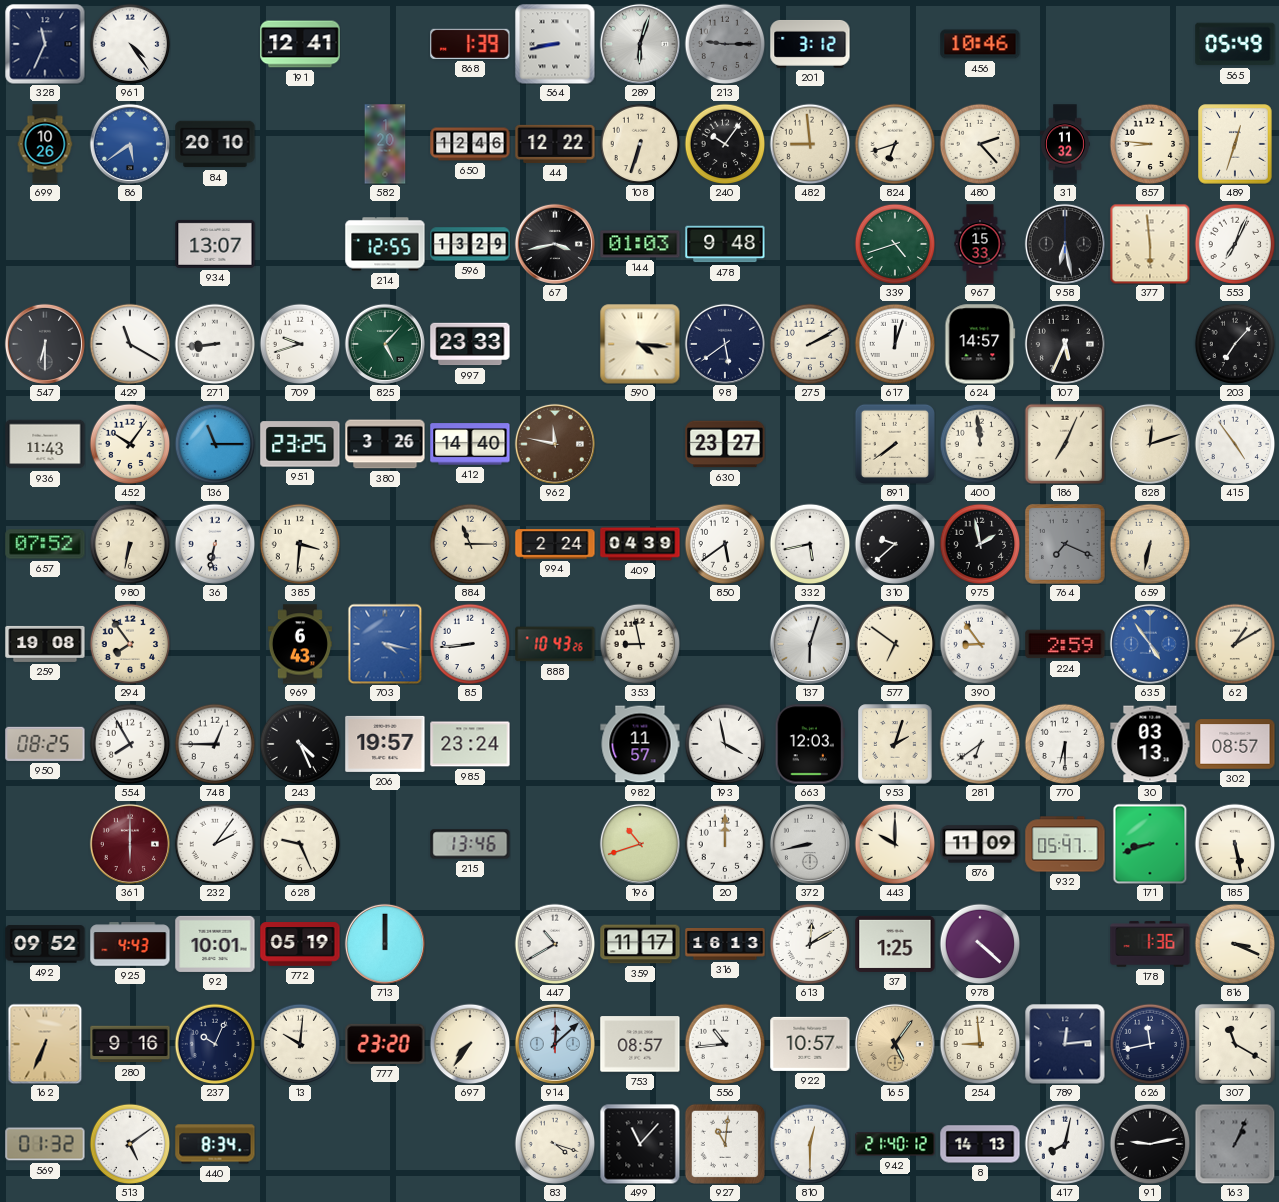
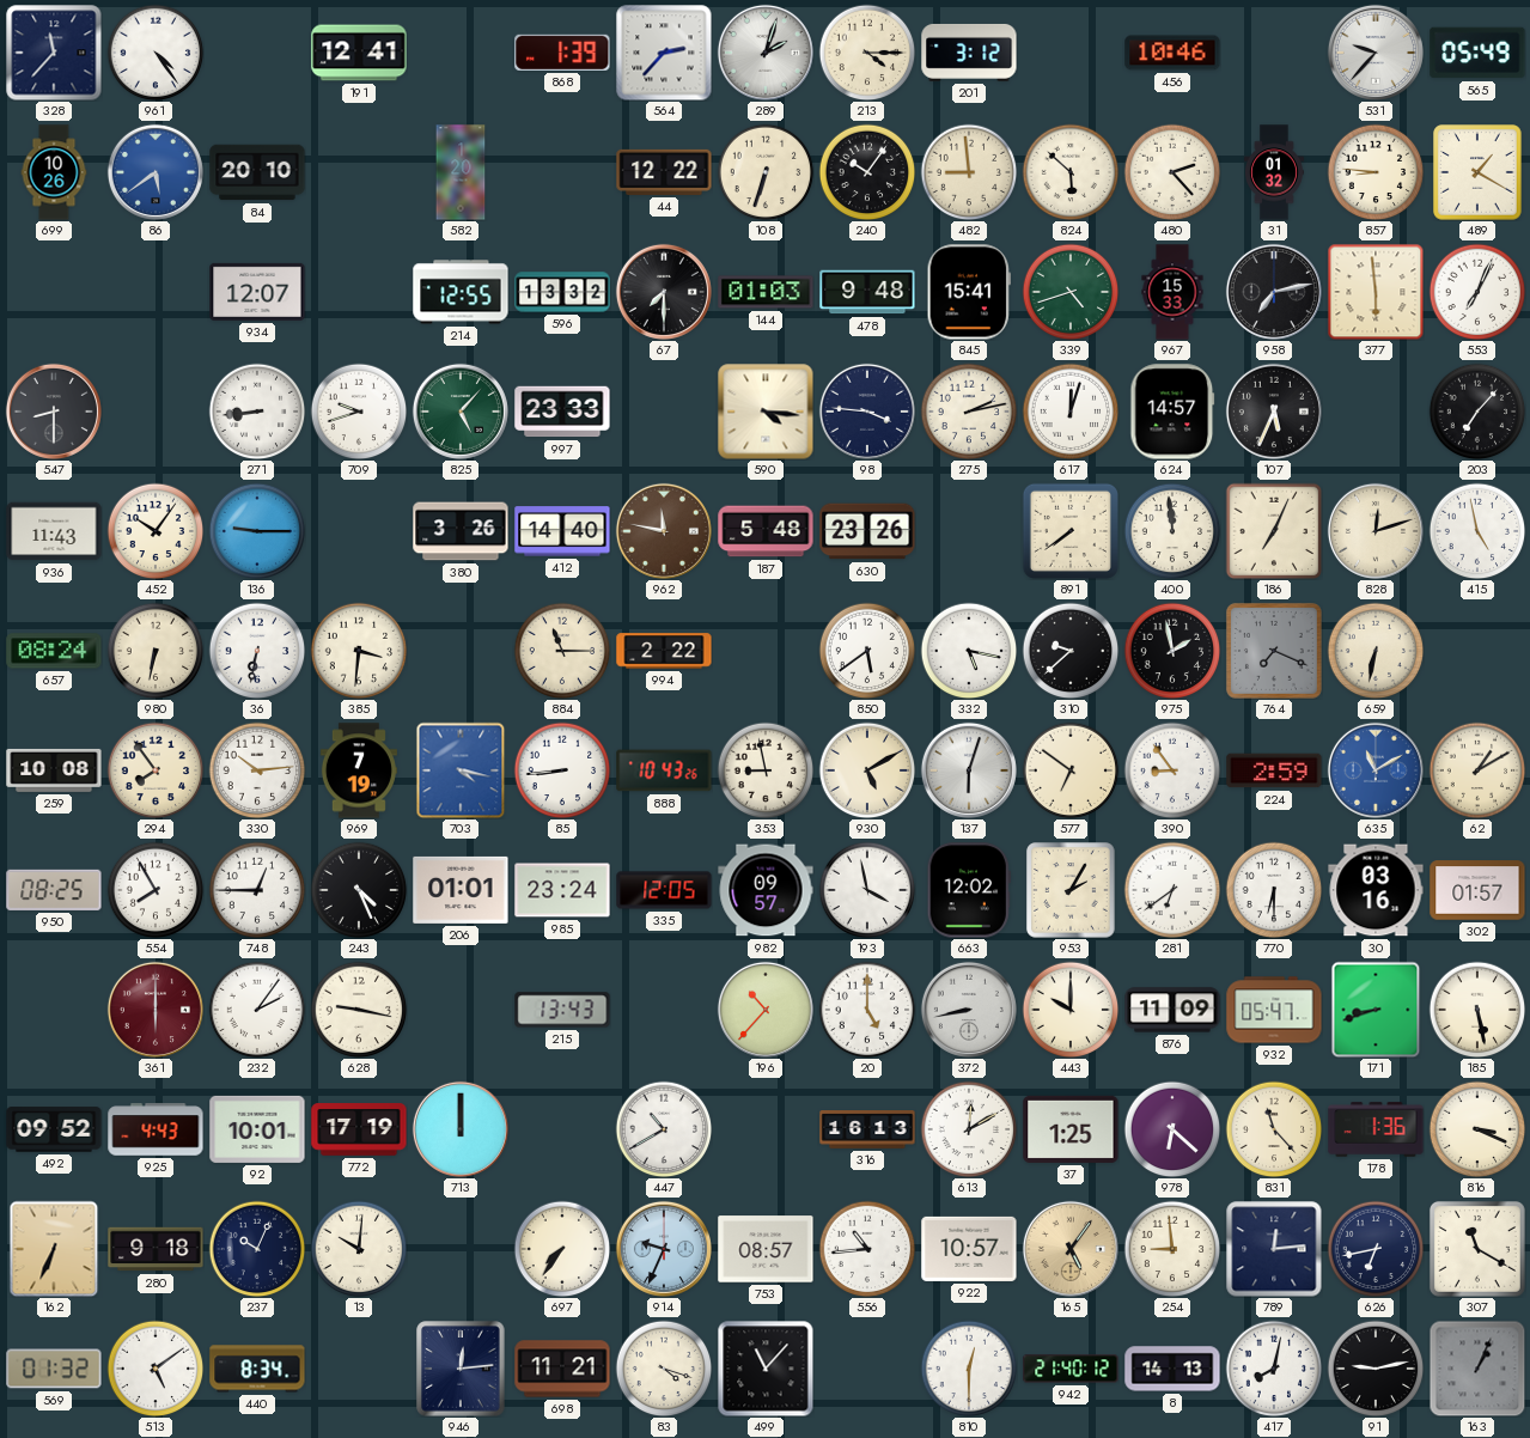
328: 11:34 -> 11:37
564: 8:43 -> 2:37
289: 6:03 -> 2:03
213: 9:15 -> 4:15
213 dial: grey -> cream
531: none -> 9:37
650: 12:46 -> none
824: 6:42 -> 5:52
31: 11:32 -> 01:32
489: 12:33 -> 1:20
934: 13:07 -> 12:07
596: 13:29 -> 13:32
67: 3:43 -> 7:30
845: none -> 15:41
958: 6:28 -> 7:13
547: 6:30 -> 8:30
429: 11:20 -> none
98: 5:39 -> 3:46
275: 2:10 -> 2:13
136: 11:15 -> 9:15
951: 23:25 -> none
187: none -> 5:48
630: 23:27 -> 23:26
415: 4:54 -> 4:58
657: 07:52 -> 08:24
994: 2:24 -> 2:22
409: 04:39 -> none
332: 5:43 -> 5:17
259: 19:08 -> 10:08
330: none -> 10:14
969: 6:43 -> 7:19
930: none -> 5:10
635: 4:54 -> 11:10
206: 19:57 -> 01:01
335: none -> 12:05
982: 11:57 -> 09:57
663: 12:03 -> 12:02
953: 2:03 -> 2:05
30: 03:13 -> 03:16
302: 08:57 -> 01:57
628: 9:26 -> 9:17
215: 13:46 -> 13:43
196: 10:42 -> 10:37
20: 12:00 -> 5:00
772: 05:19 -> 17:19
359: 11:17 -> none
978: 4:22 -> 6:22
831: none -> 11:23
280: 9:16 -> 9:18
777: 23:20 -> none
914: 12:08 -> 9:34
626: 11:43 -> 6:43
946: none -> 12:14
698: none -> 11:21
927: 11:01 -> none
